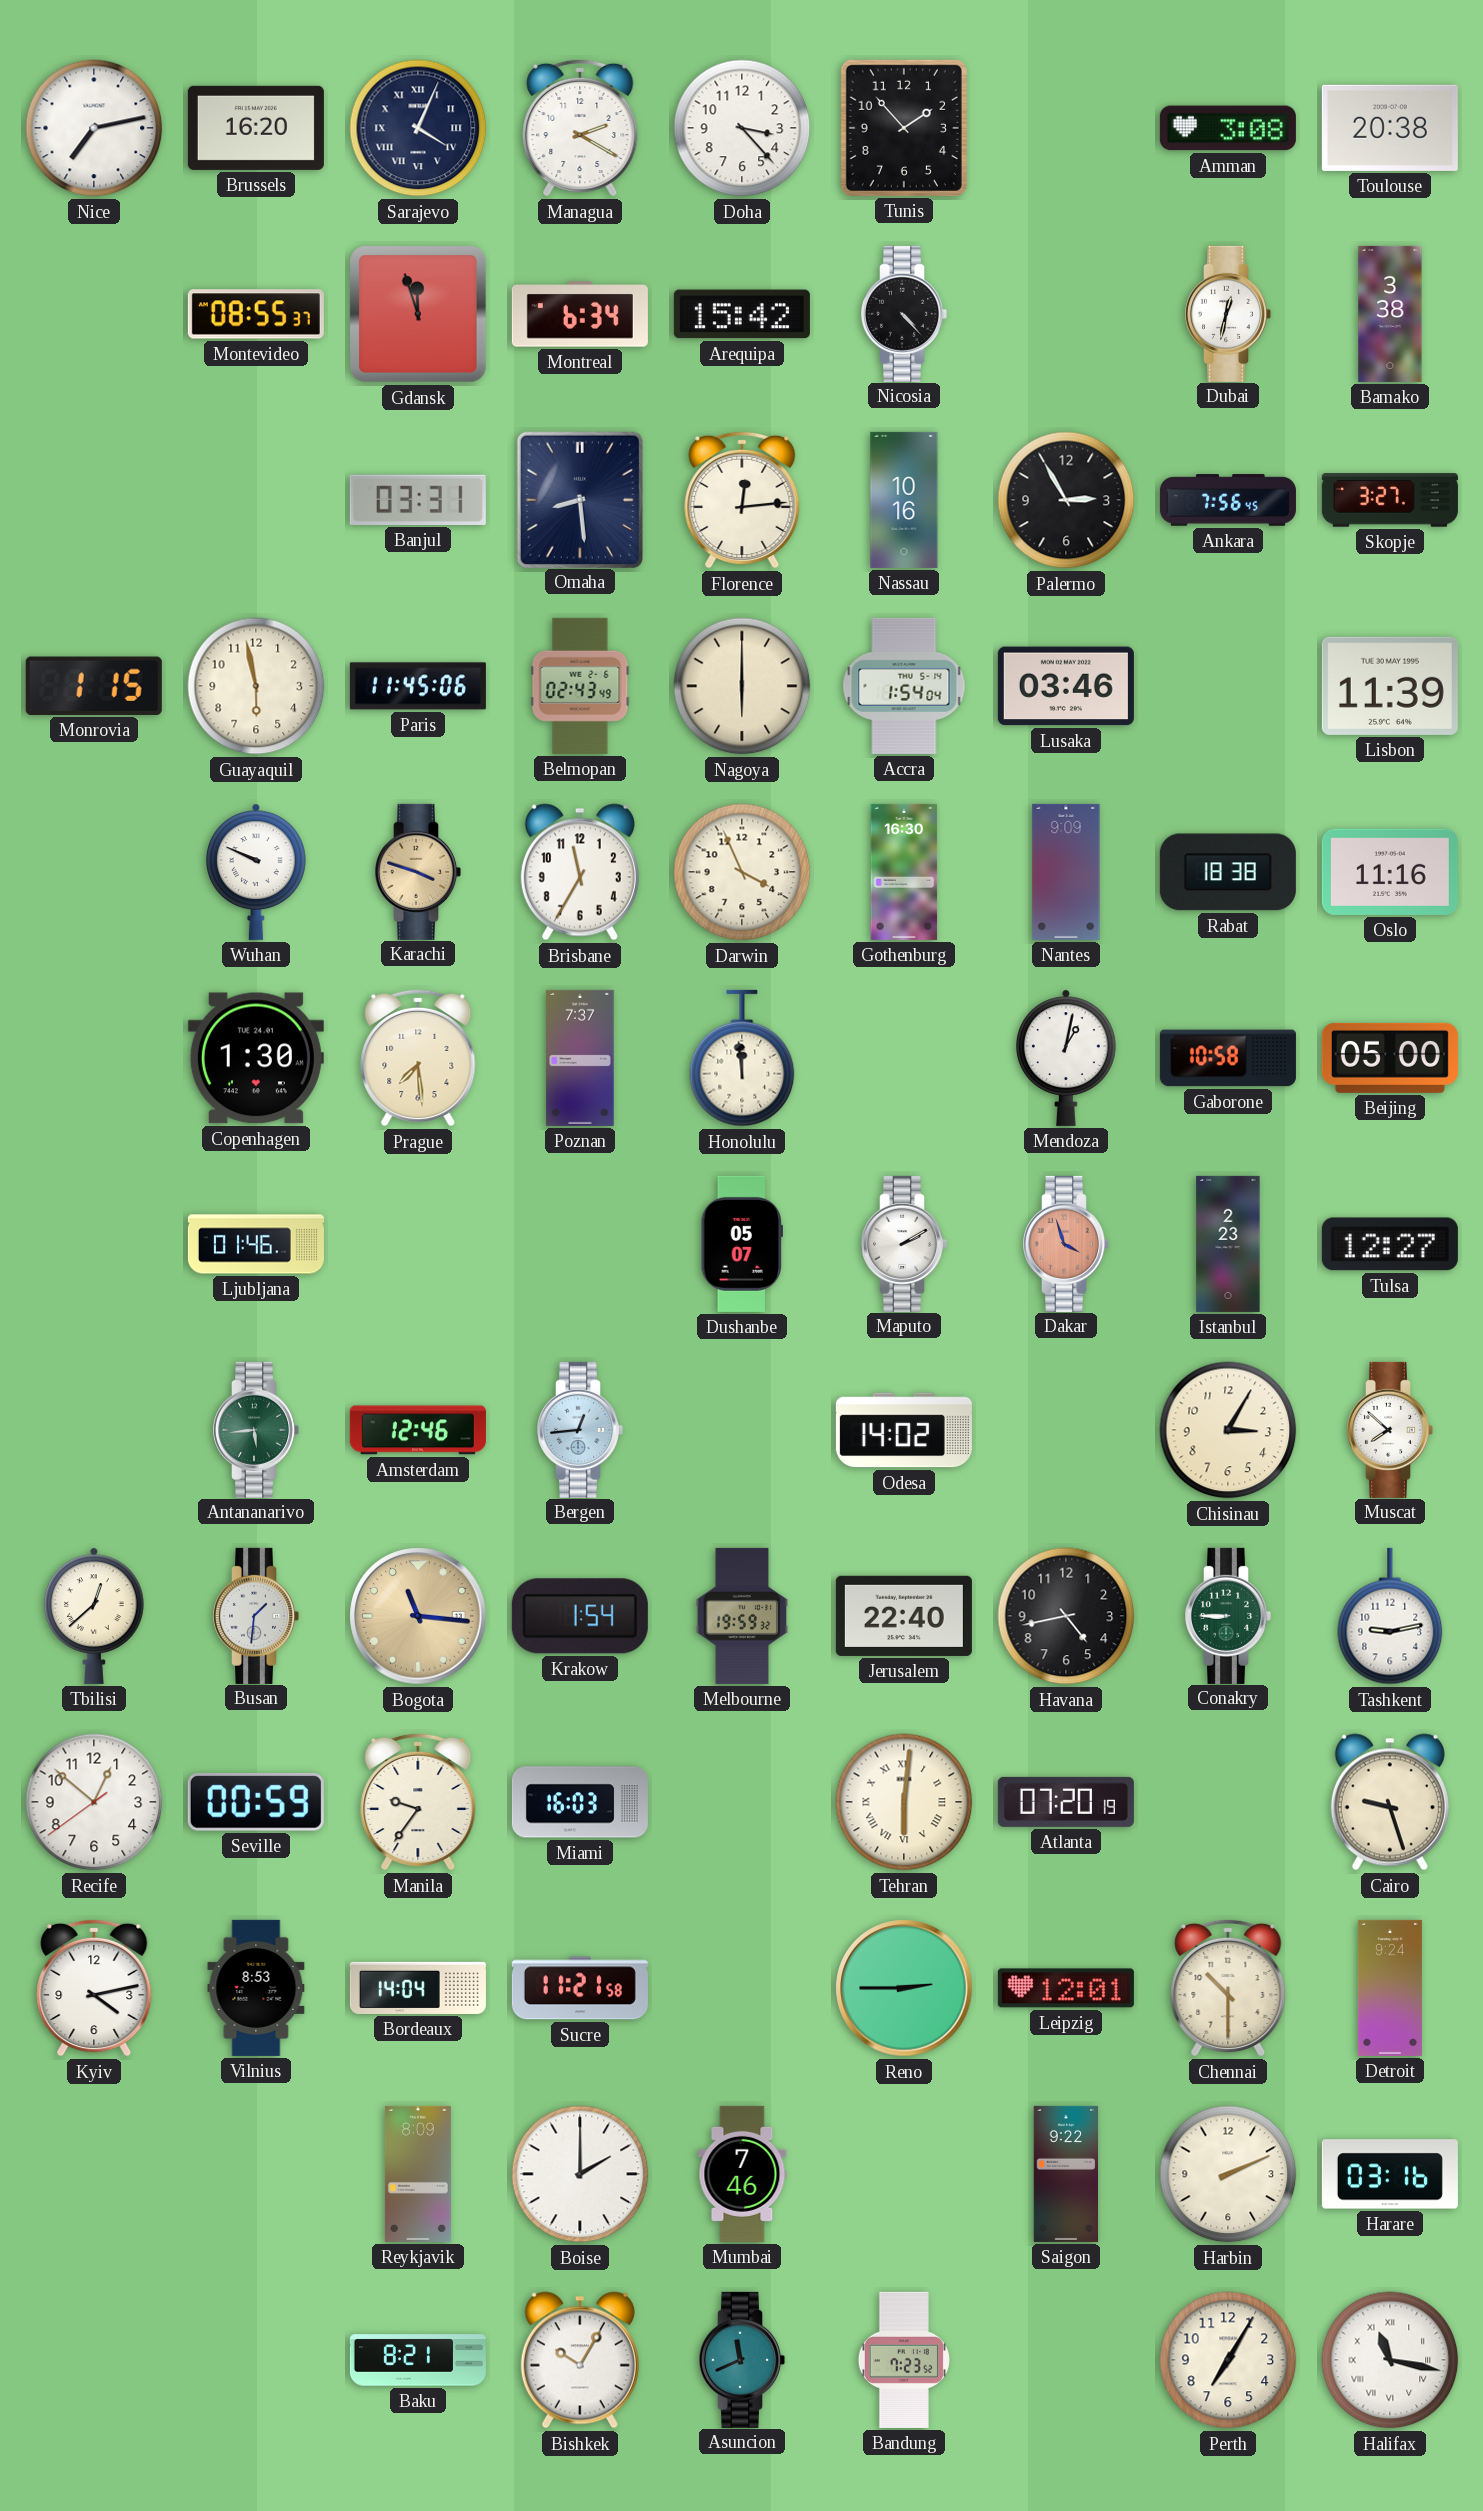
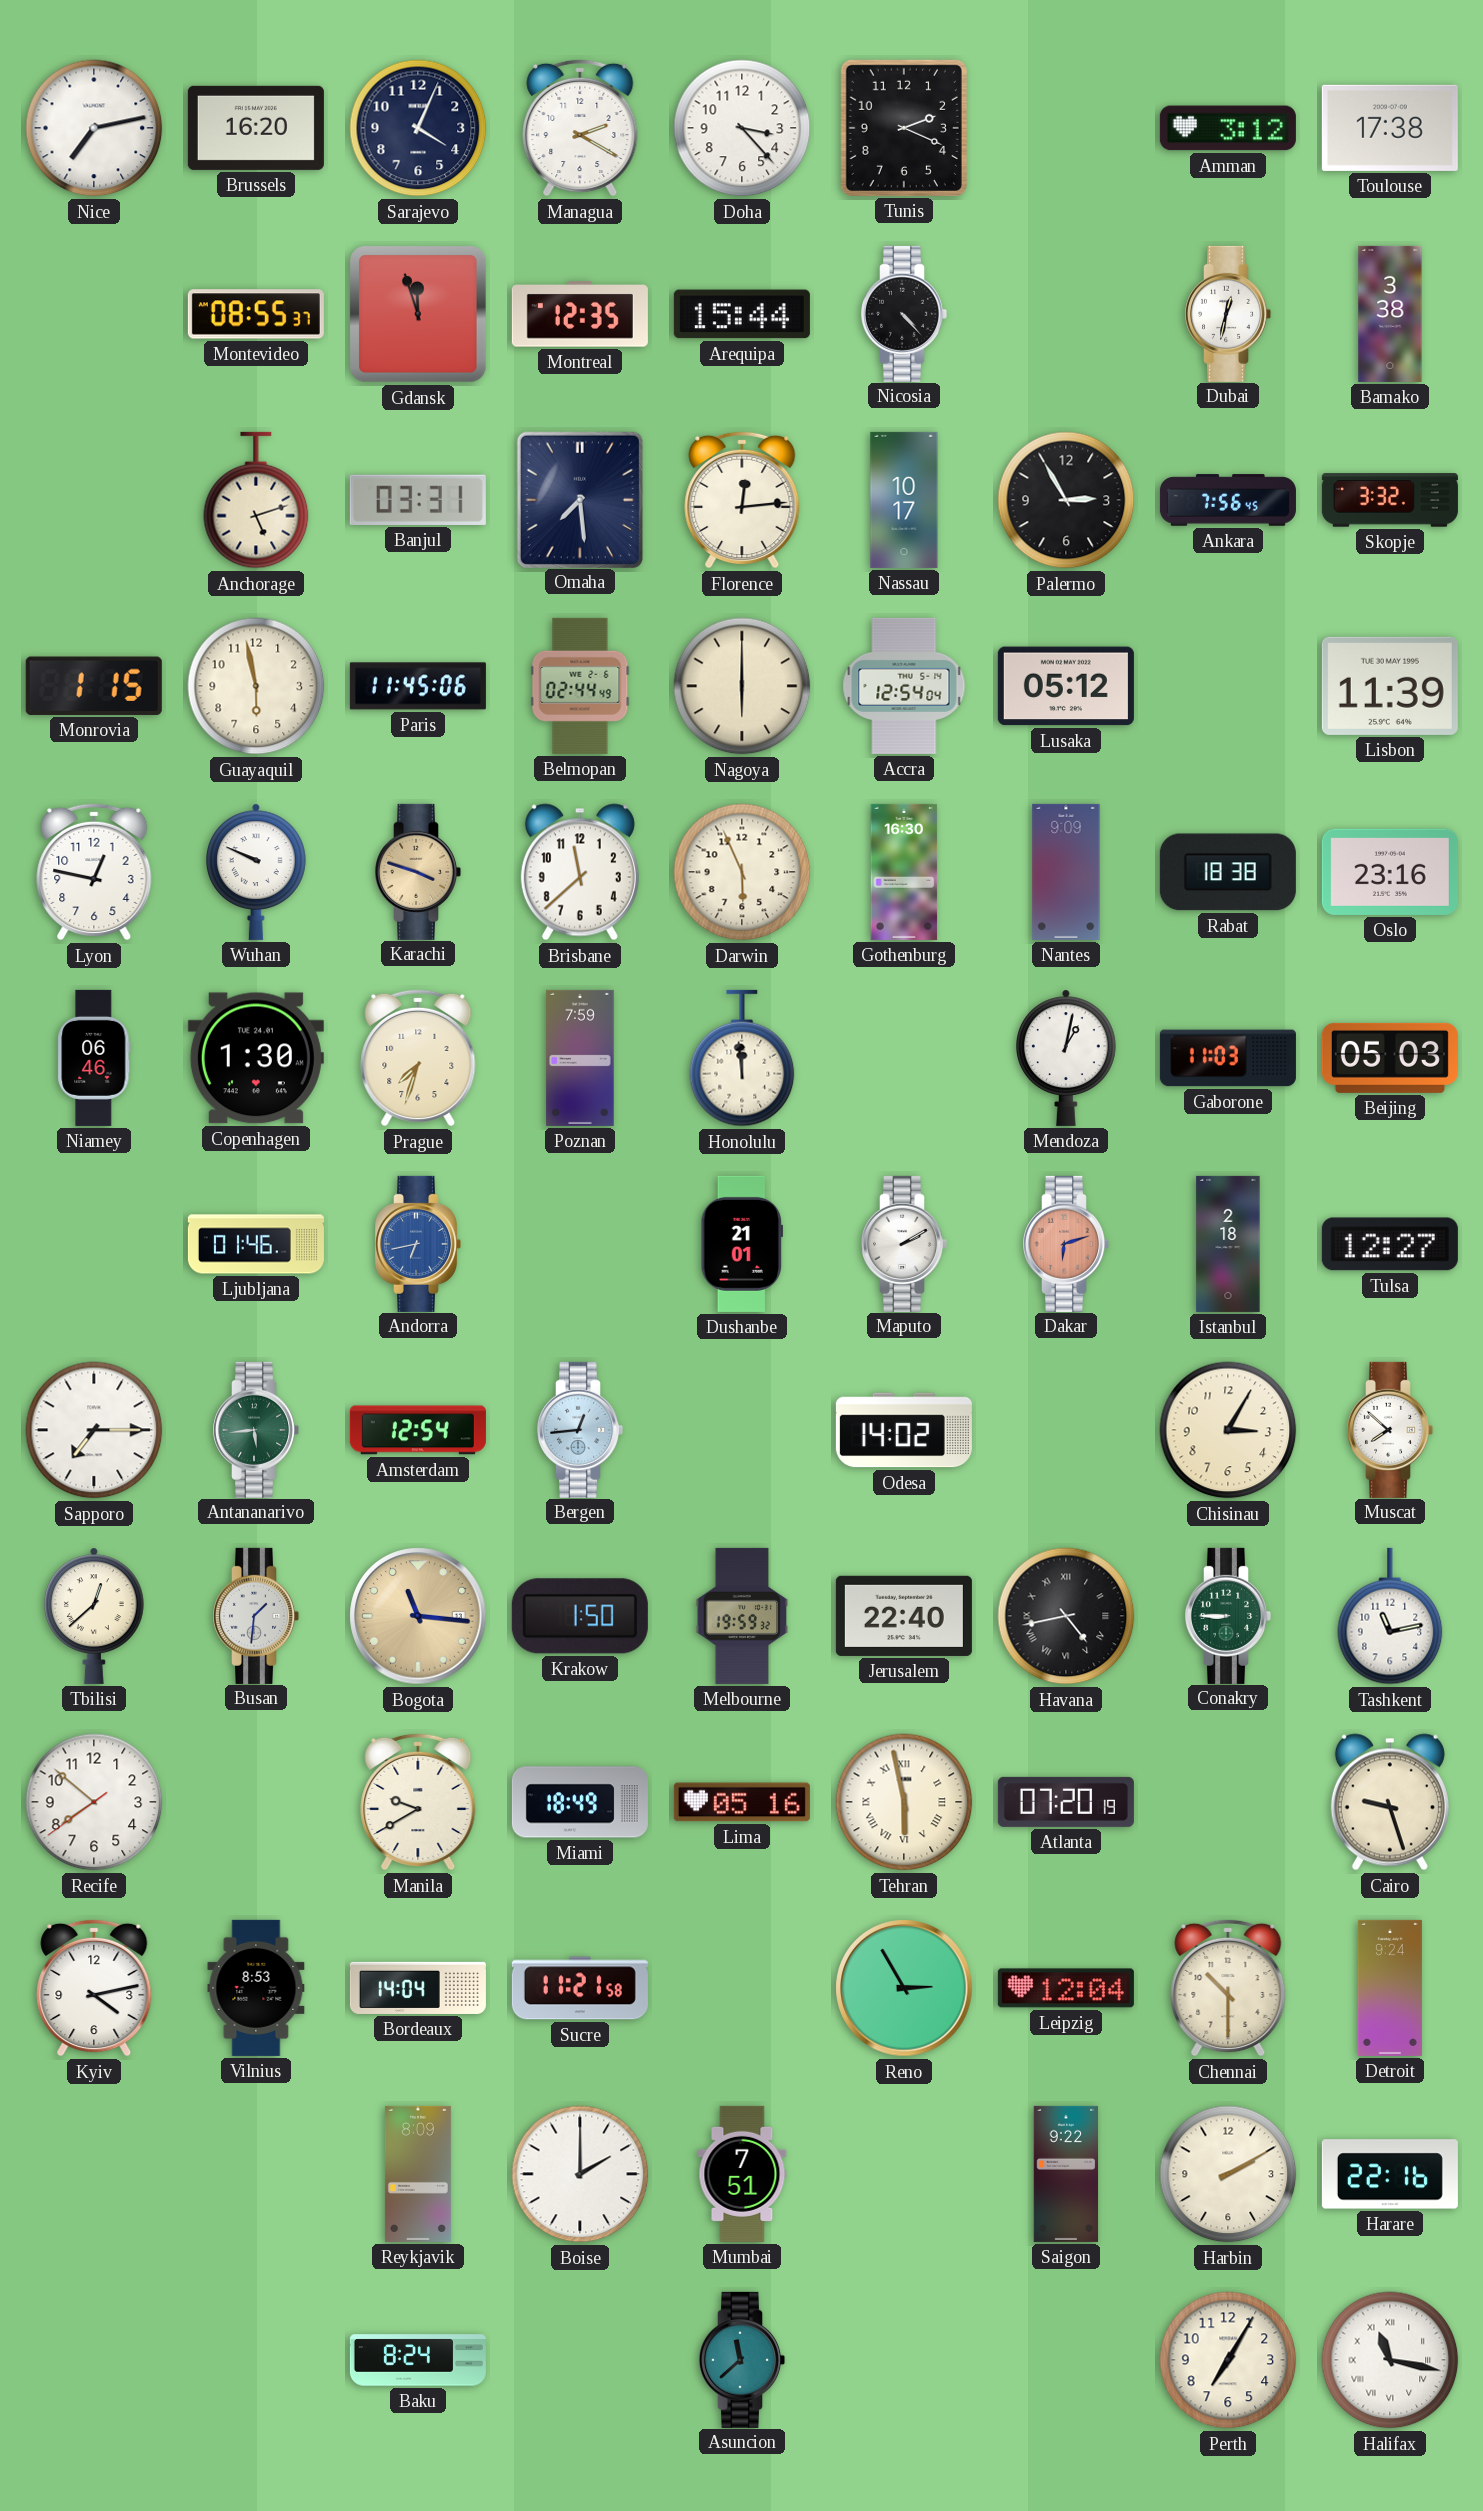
Sarajevo numerals: Roman -> Arabic
Tunis: 1:53 -> 2:19
Amman: 3:08 -> 3:12
Toulouse: 20:38 -> 17:38
Montreal: 6:34 -> 12:35
Arequipa: 15:42 -> 15:44
Anchorage: none -> 5:12
Omaha: 8:29 -> 7:29
Nassau: 10:16 -> 10:17
Skopje: 3:27 -> 3:32
Belmopan: 02:43 -> 02:44
Accra: 1:54 -> 12:54
Lusaka: 03:46 -> 05:12
Lyon: none -> 12:47
Brisbane: 11:35 -> 11:38
Darwin: 3:56 -> 5:56
Oslo: 11:16 -> 23:16
Niamey: none -> 06:46
Prague: 7:29 -> 7:33
Poznan: 7:37 -> 7:59
Gaborone: 10:58 -> 11:03
Beijing: 05:00 -> 05:03
Andorra: none -> 6:43
Dushanbe: 05:07 -> 21:01
Dakar: 3:57 -> 6:12
Istanbul: 2:23 -> 2:18
Sapporo: none -> 7:15
Amsterdam: 12:46 -> 12:54
Krakow: 1:54 -> 1:50
Havana numerals: Arabic -> Roman
Tashkent: 9:13 -> 11:13
Recife: 12:51 -> 7:51
Seville: 00:59 -> none
Manila: 9:36 -> 9:40
Miami: 16:03 -> 18:49
Lima: none -> 05:16
Tehran: 6:01 -> 5:58
Reno: 2:45 -> 2:55
Leipzig: 12:01 -> 12:04
Mumbai: 7:46 -> 7:51
Harbin: 2:11 -> 2:10
Harare: 03:16 -> 22:16
Baku: 8:21 -> 8:24
Bishkek: 10:05 -> none
Asuncion: 11:41 -> 11:38
Bandung: 7:23 -> none
